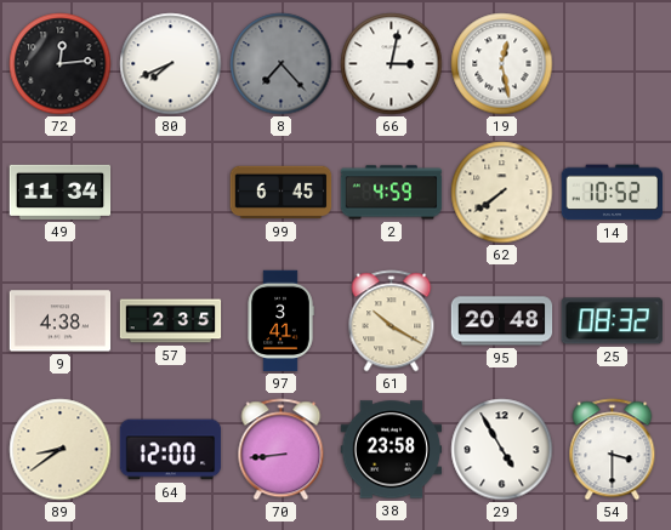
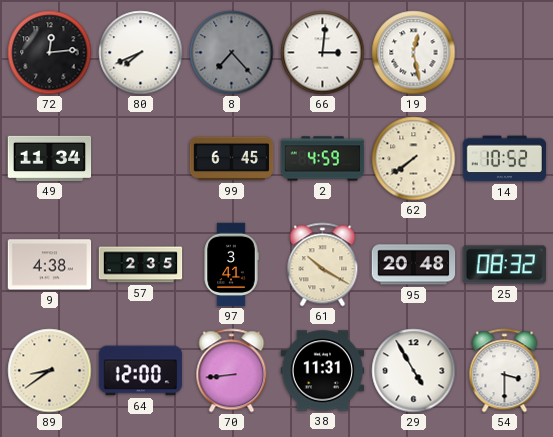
66: 3:02 -> 3:01
38: 23:58 -> 11:31
